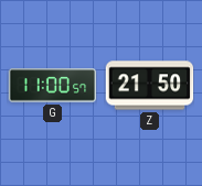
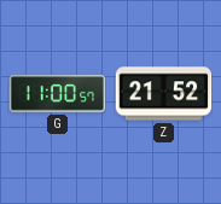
Z: 21:50 -> 21:52
